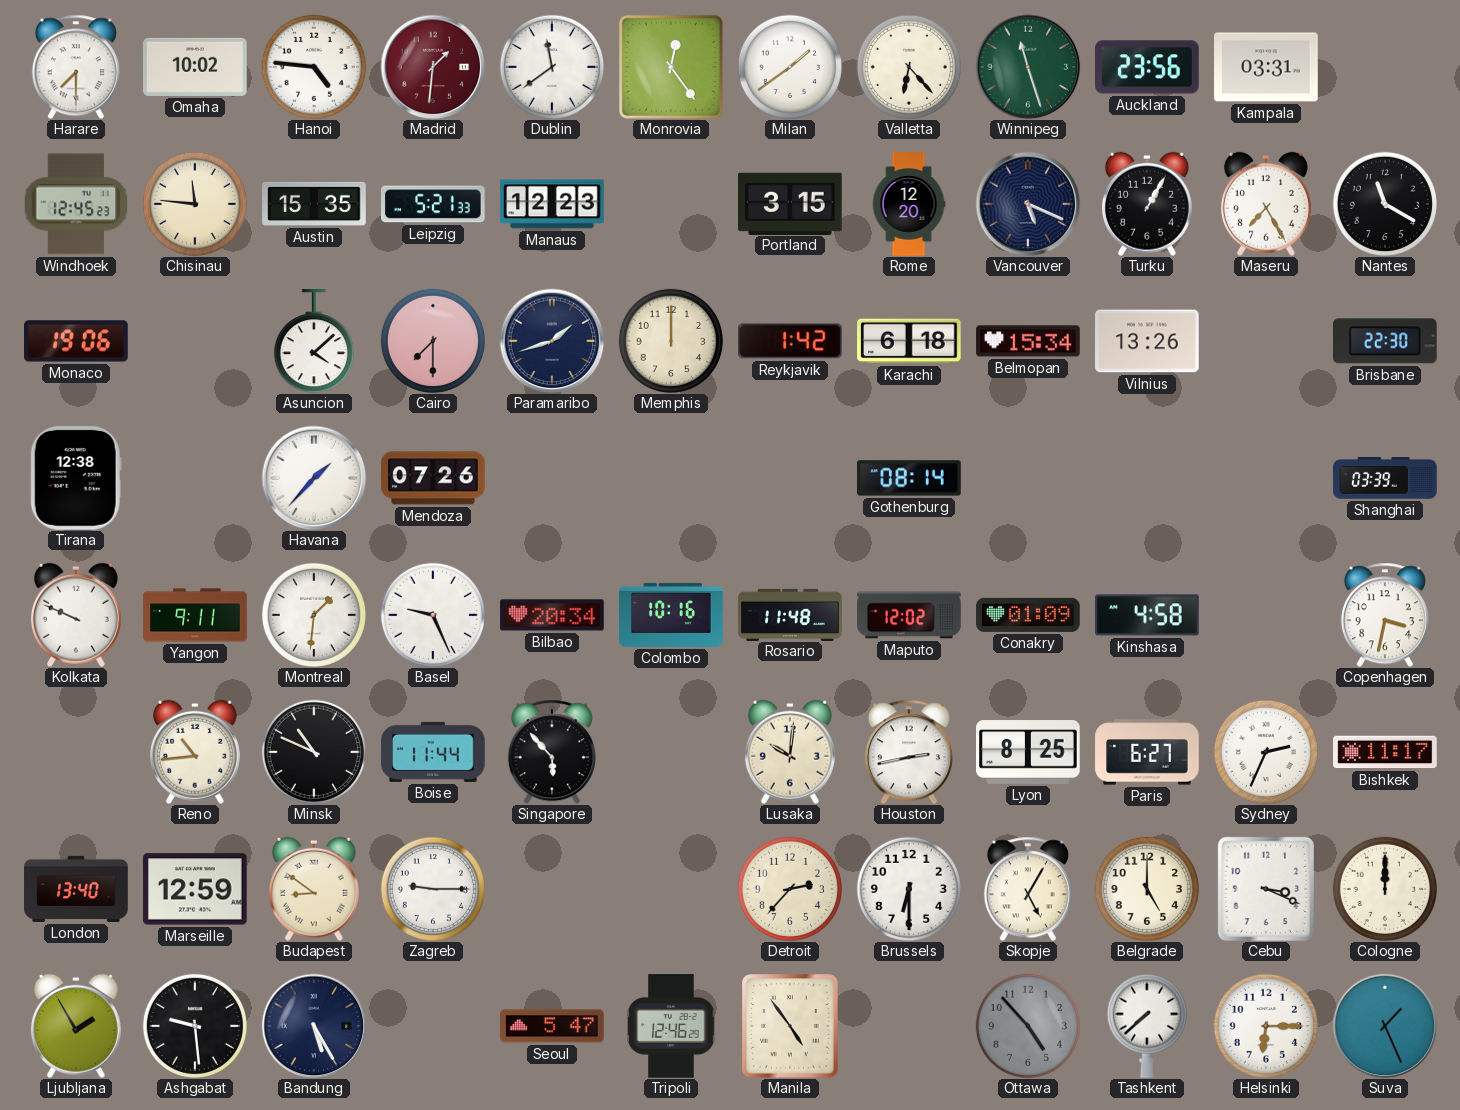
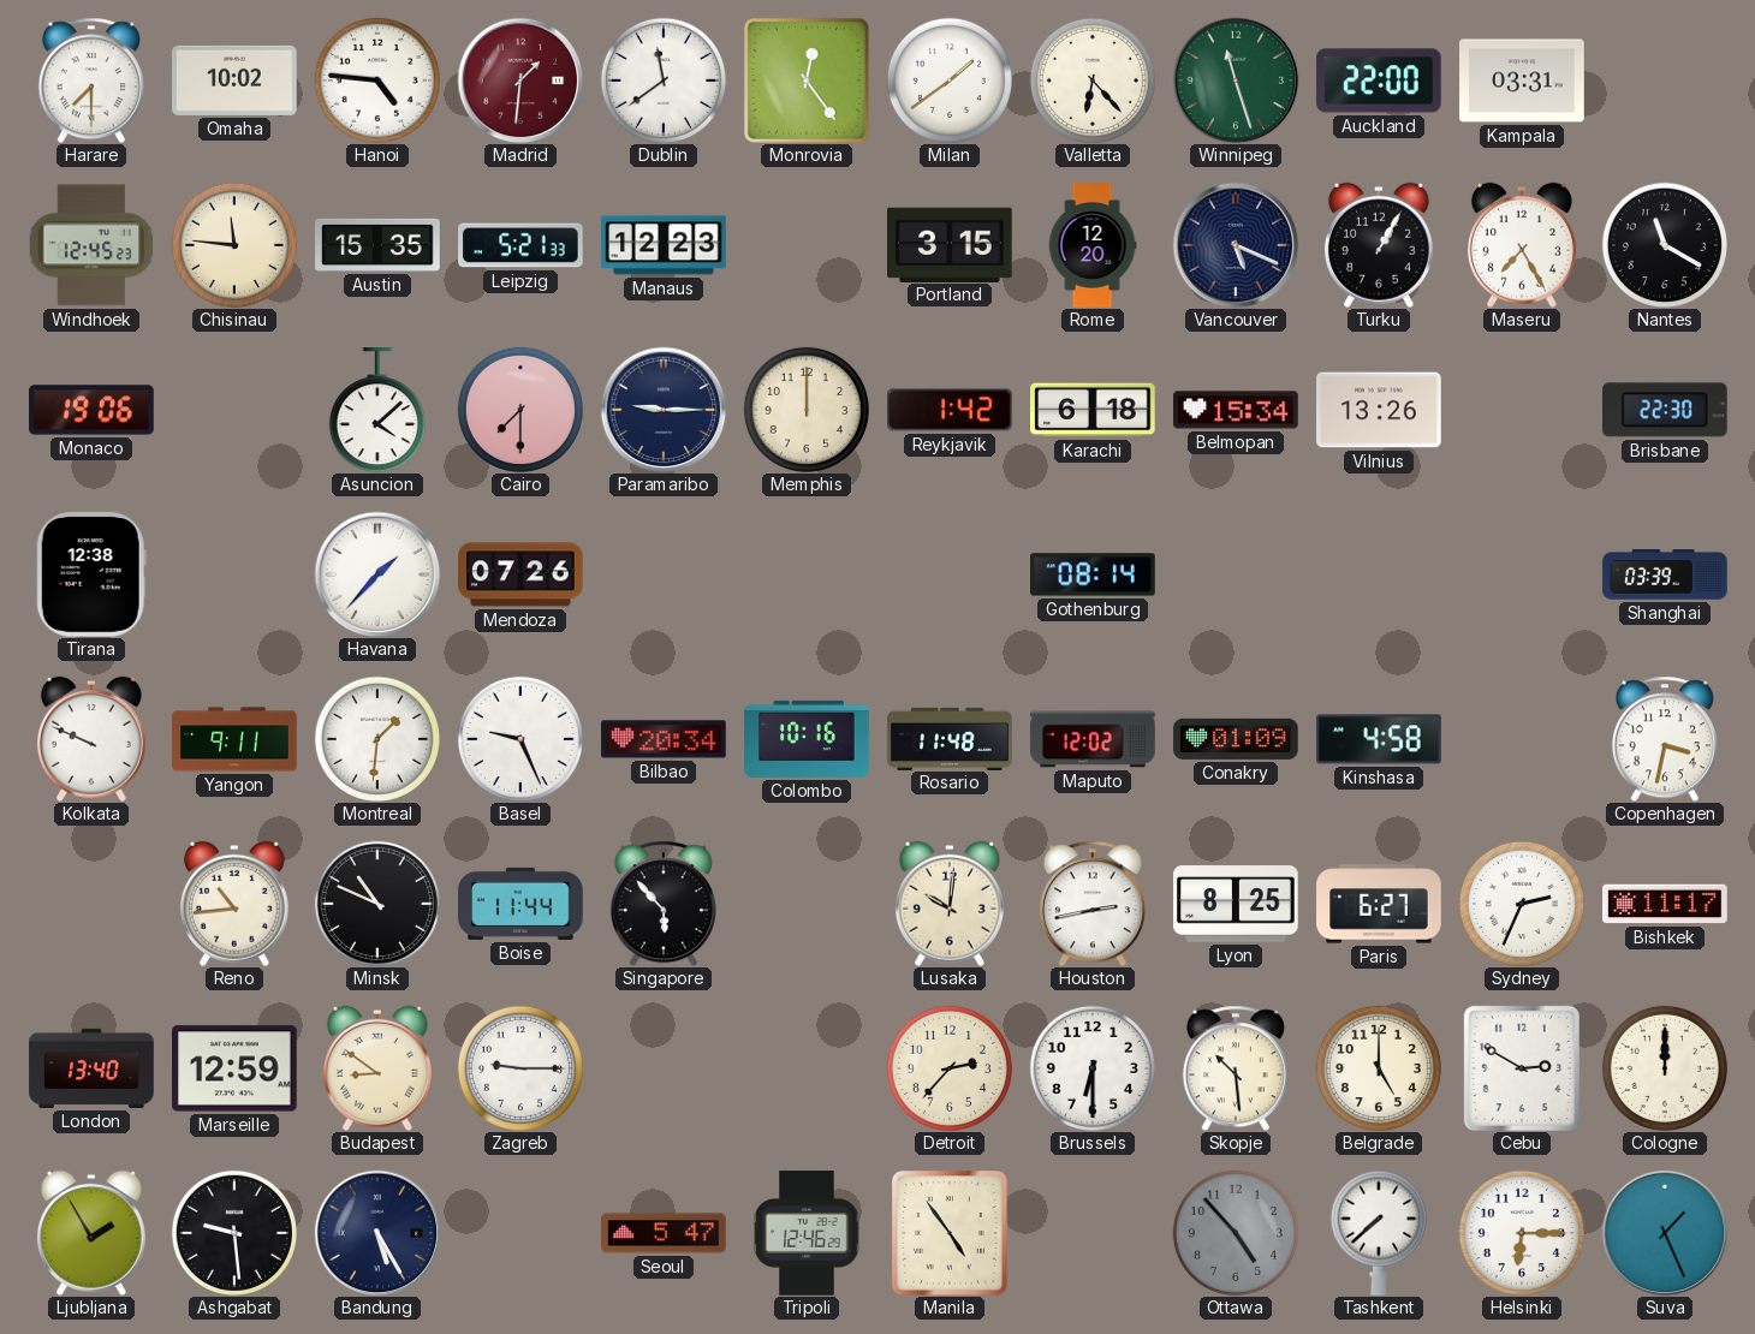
Auckland: 23:56 -> 22:00
Paramaribo: 1:42 -> 9:15
Skopje: 5:05 -> 10:29
Cebu: 3:19 -> 2:50
